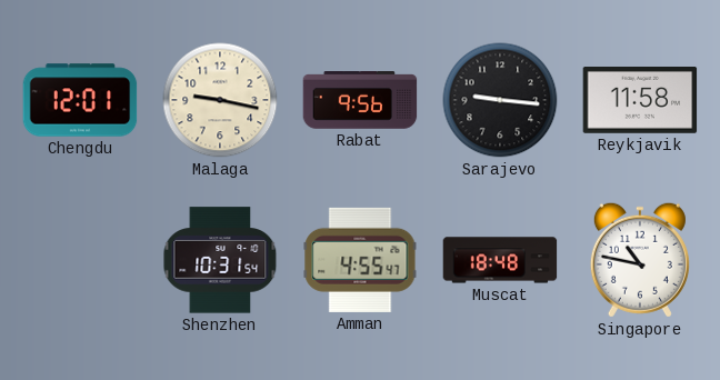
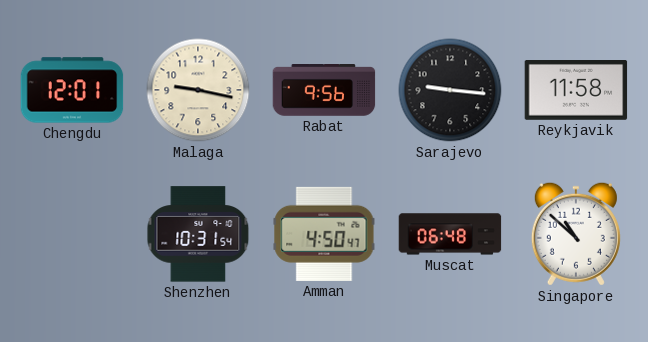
Amman: 4:55 -> 4:50
Muscat: 18:48 -> 06:48
Singapore: 10:47 -> 10:52
